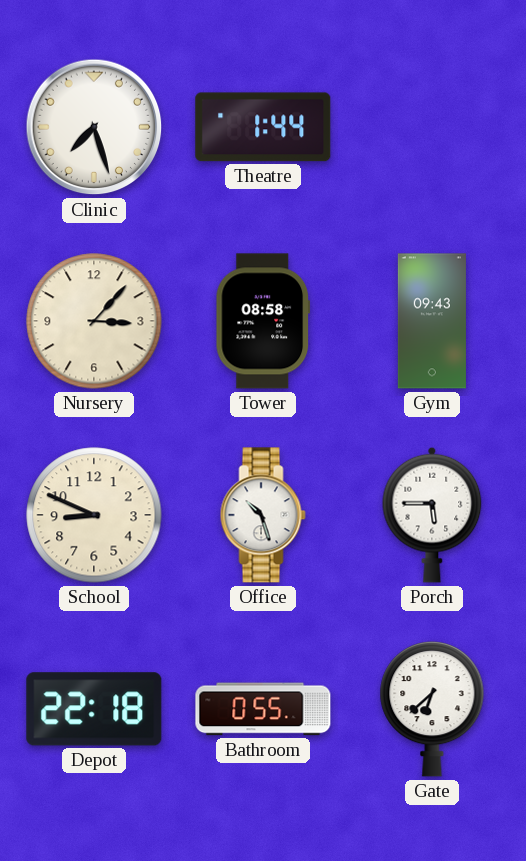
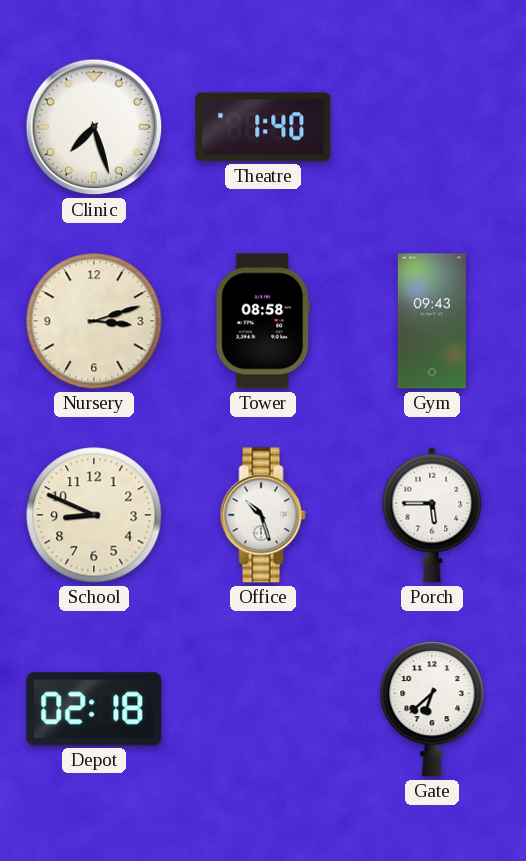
Theatre: 1:44 -> 1:40
Nursery: 3:07 -> 3:12
Depot: 22:18 -> 02:18
Bathroom: 0:55 -> none
